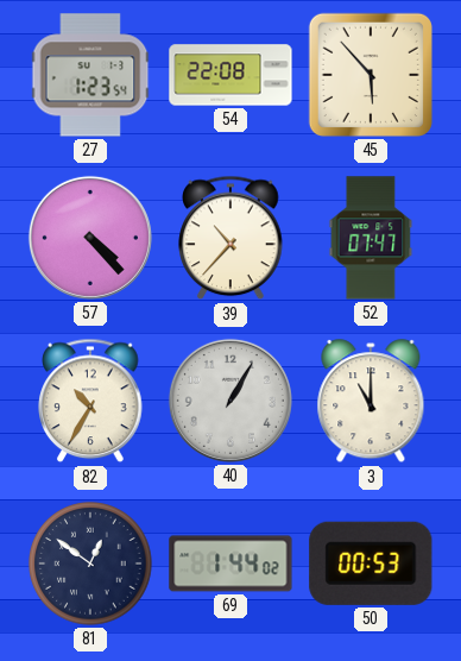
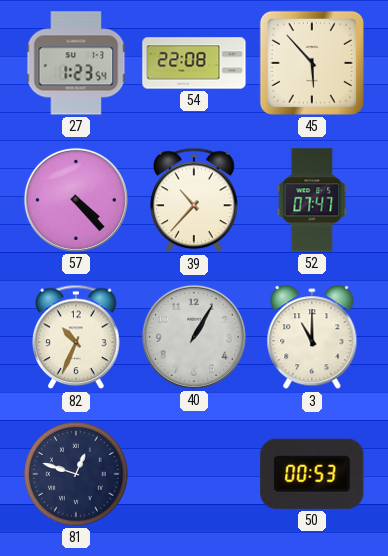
82: 10:35 -> 10:34
81: 12:51 -> 12:48
69: 1:44 -> none
